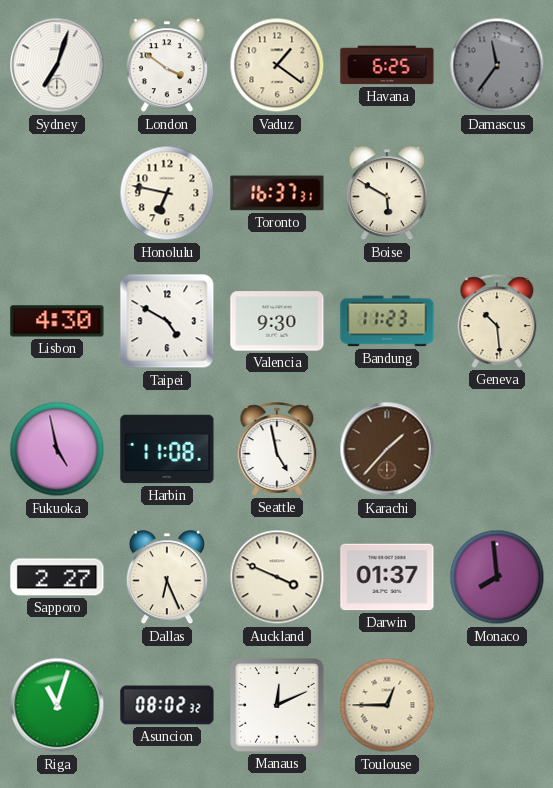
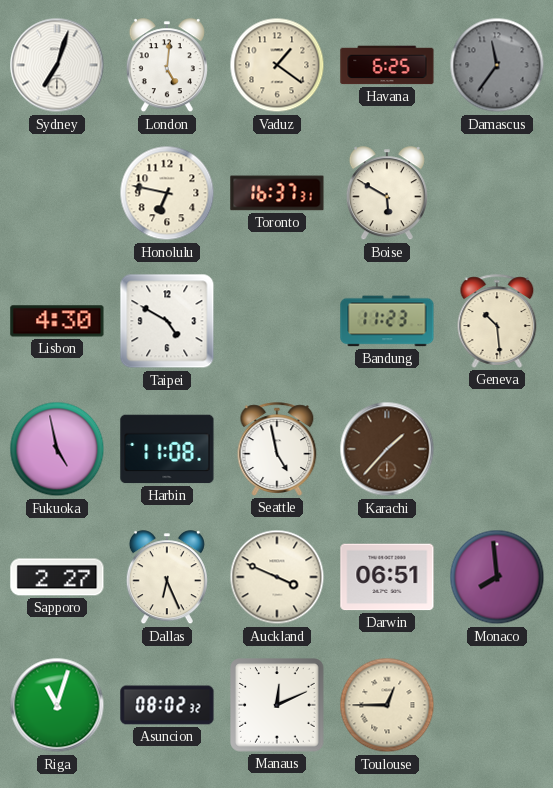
London: 3:51 -> 5:01
Valencia: 9:30 -> none
Darwin: 01:37 -> 06:51
